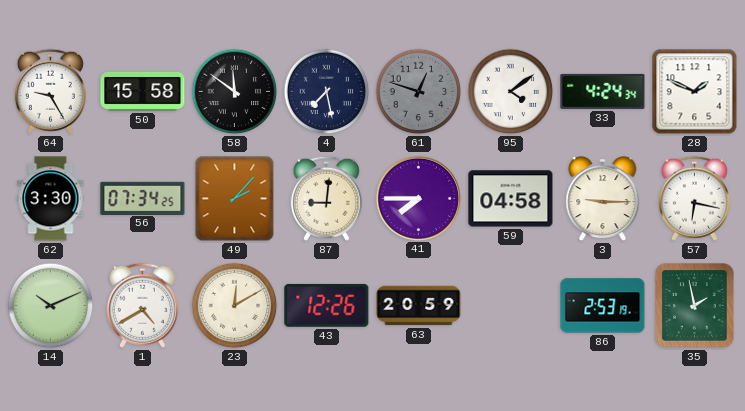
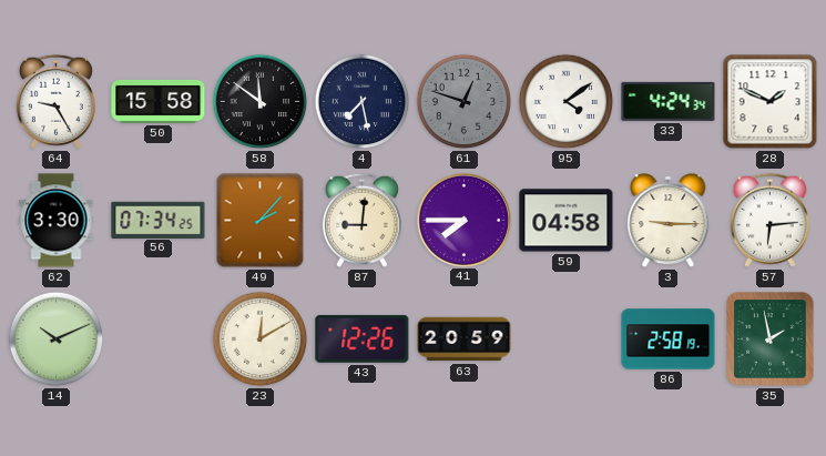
57: 6:17 -> 6:14
1: 4:40 -> none
86: 2:53 -> 2:58
